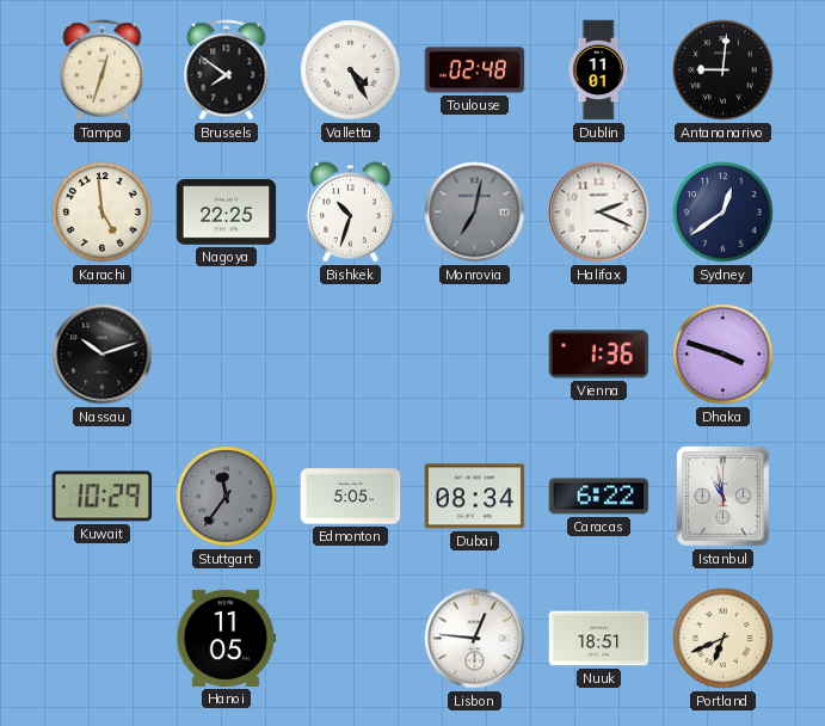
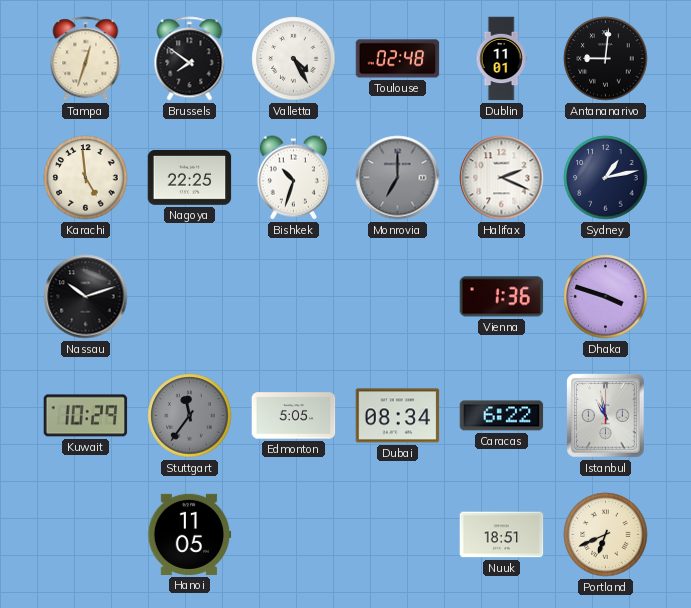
Monrovia: 7:02 -> 7:00
Sydney: 12:39 -> 1:13
Lisbon: 12:46 -> none
